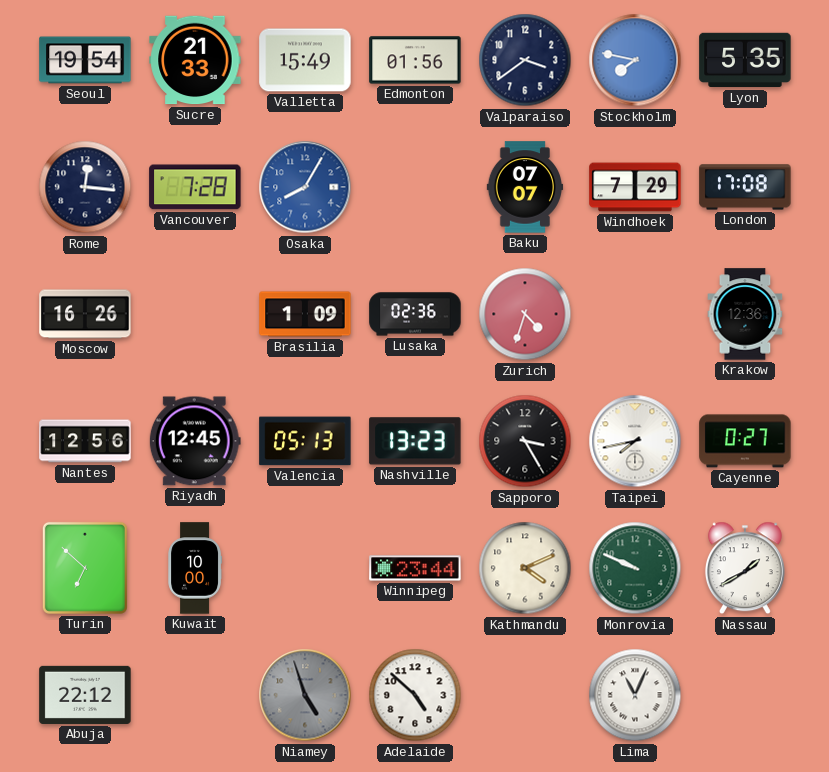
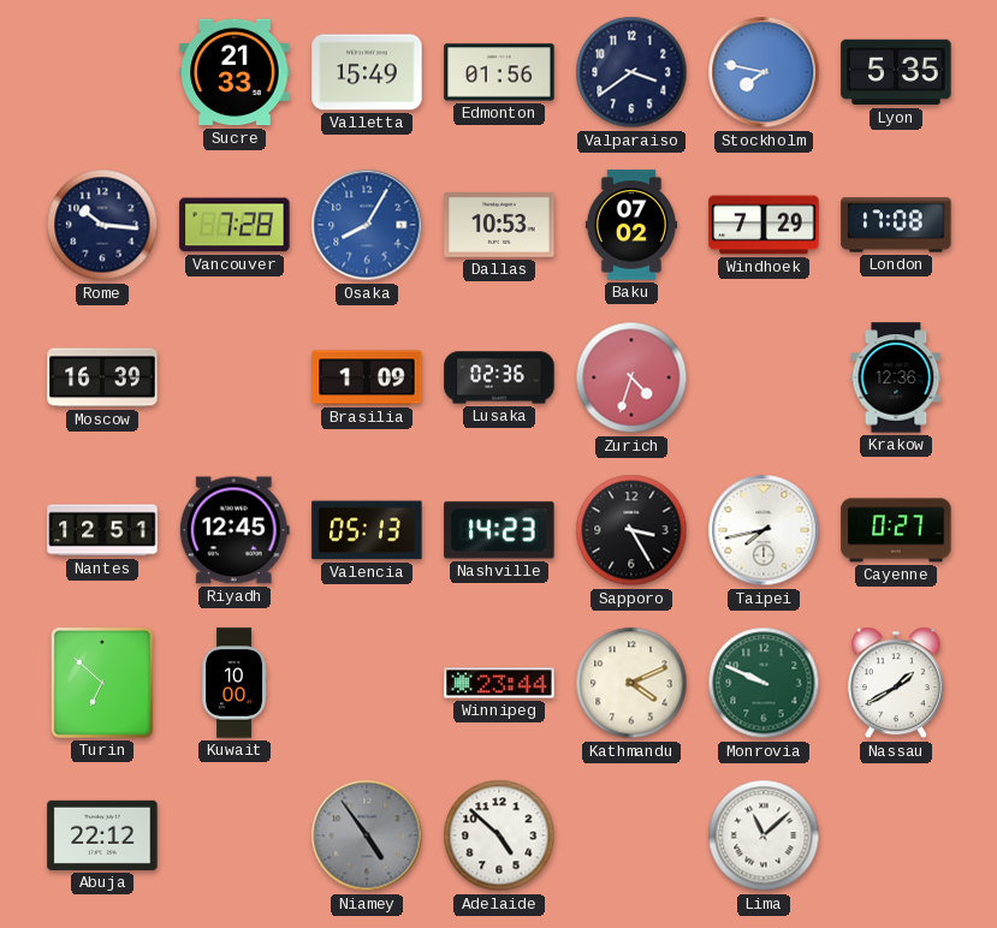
Seoul: 19:54 -> none
Rome: 12:16 -> 10:16
Dallas: none -> 10:53
Baku: 07:07 -> 07:02
Moscow: 16:26 -> 16:39
Nantes: 12:56 -> 12:51
Nashville: 13:23 -> 14:23
Niamey: 4:57 -> 4:54
Lima: 11:04 -> 11:08
